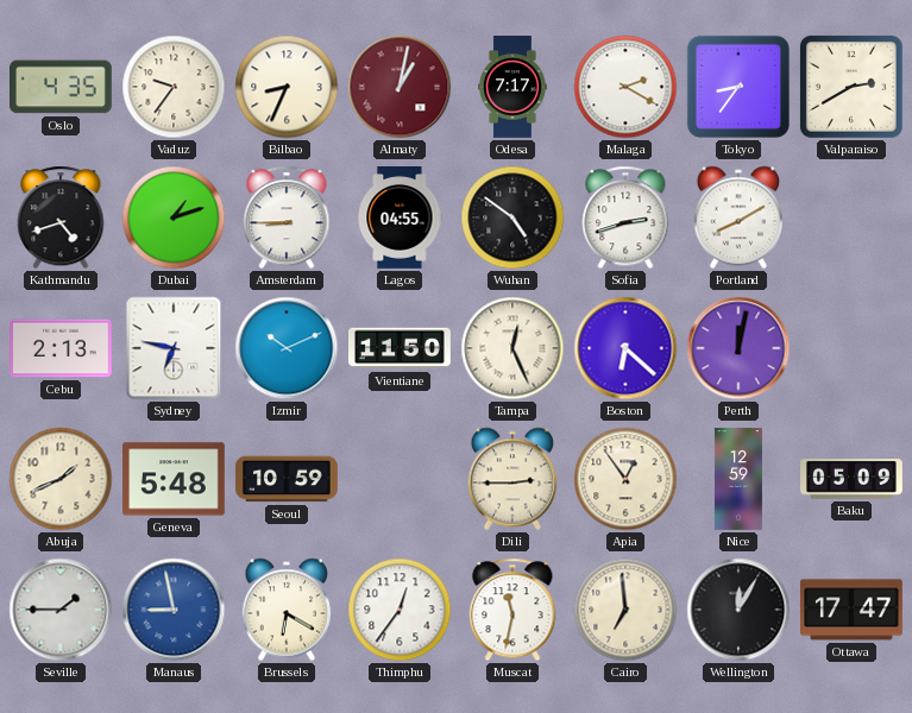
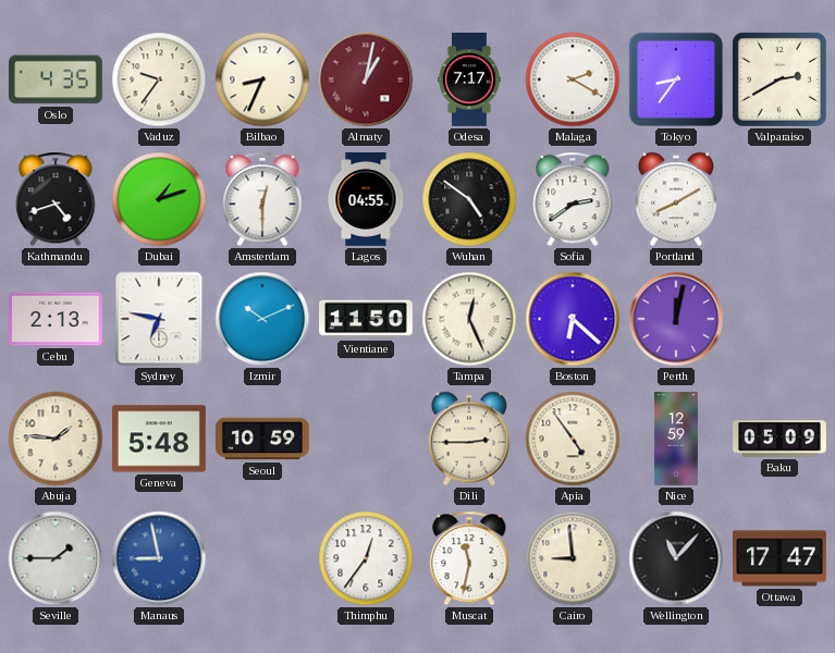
Amsterdam: 8:45 -> 12:30
Sofia: 2:42 -> 2:39
Abuja: 1:41 -> 1:46
Apia: 12:54 -> 4:54
Brussels: 6:20 -> none
Cairo: 6:59 -> 8:59
Wellington: 12:05 -> 11:07
